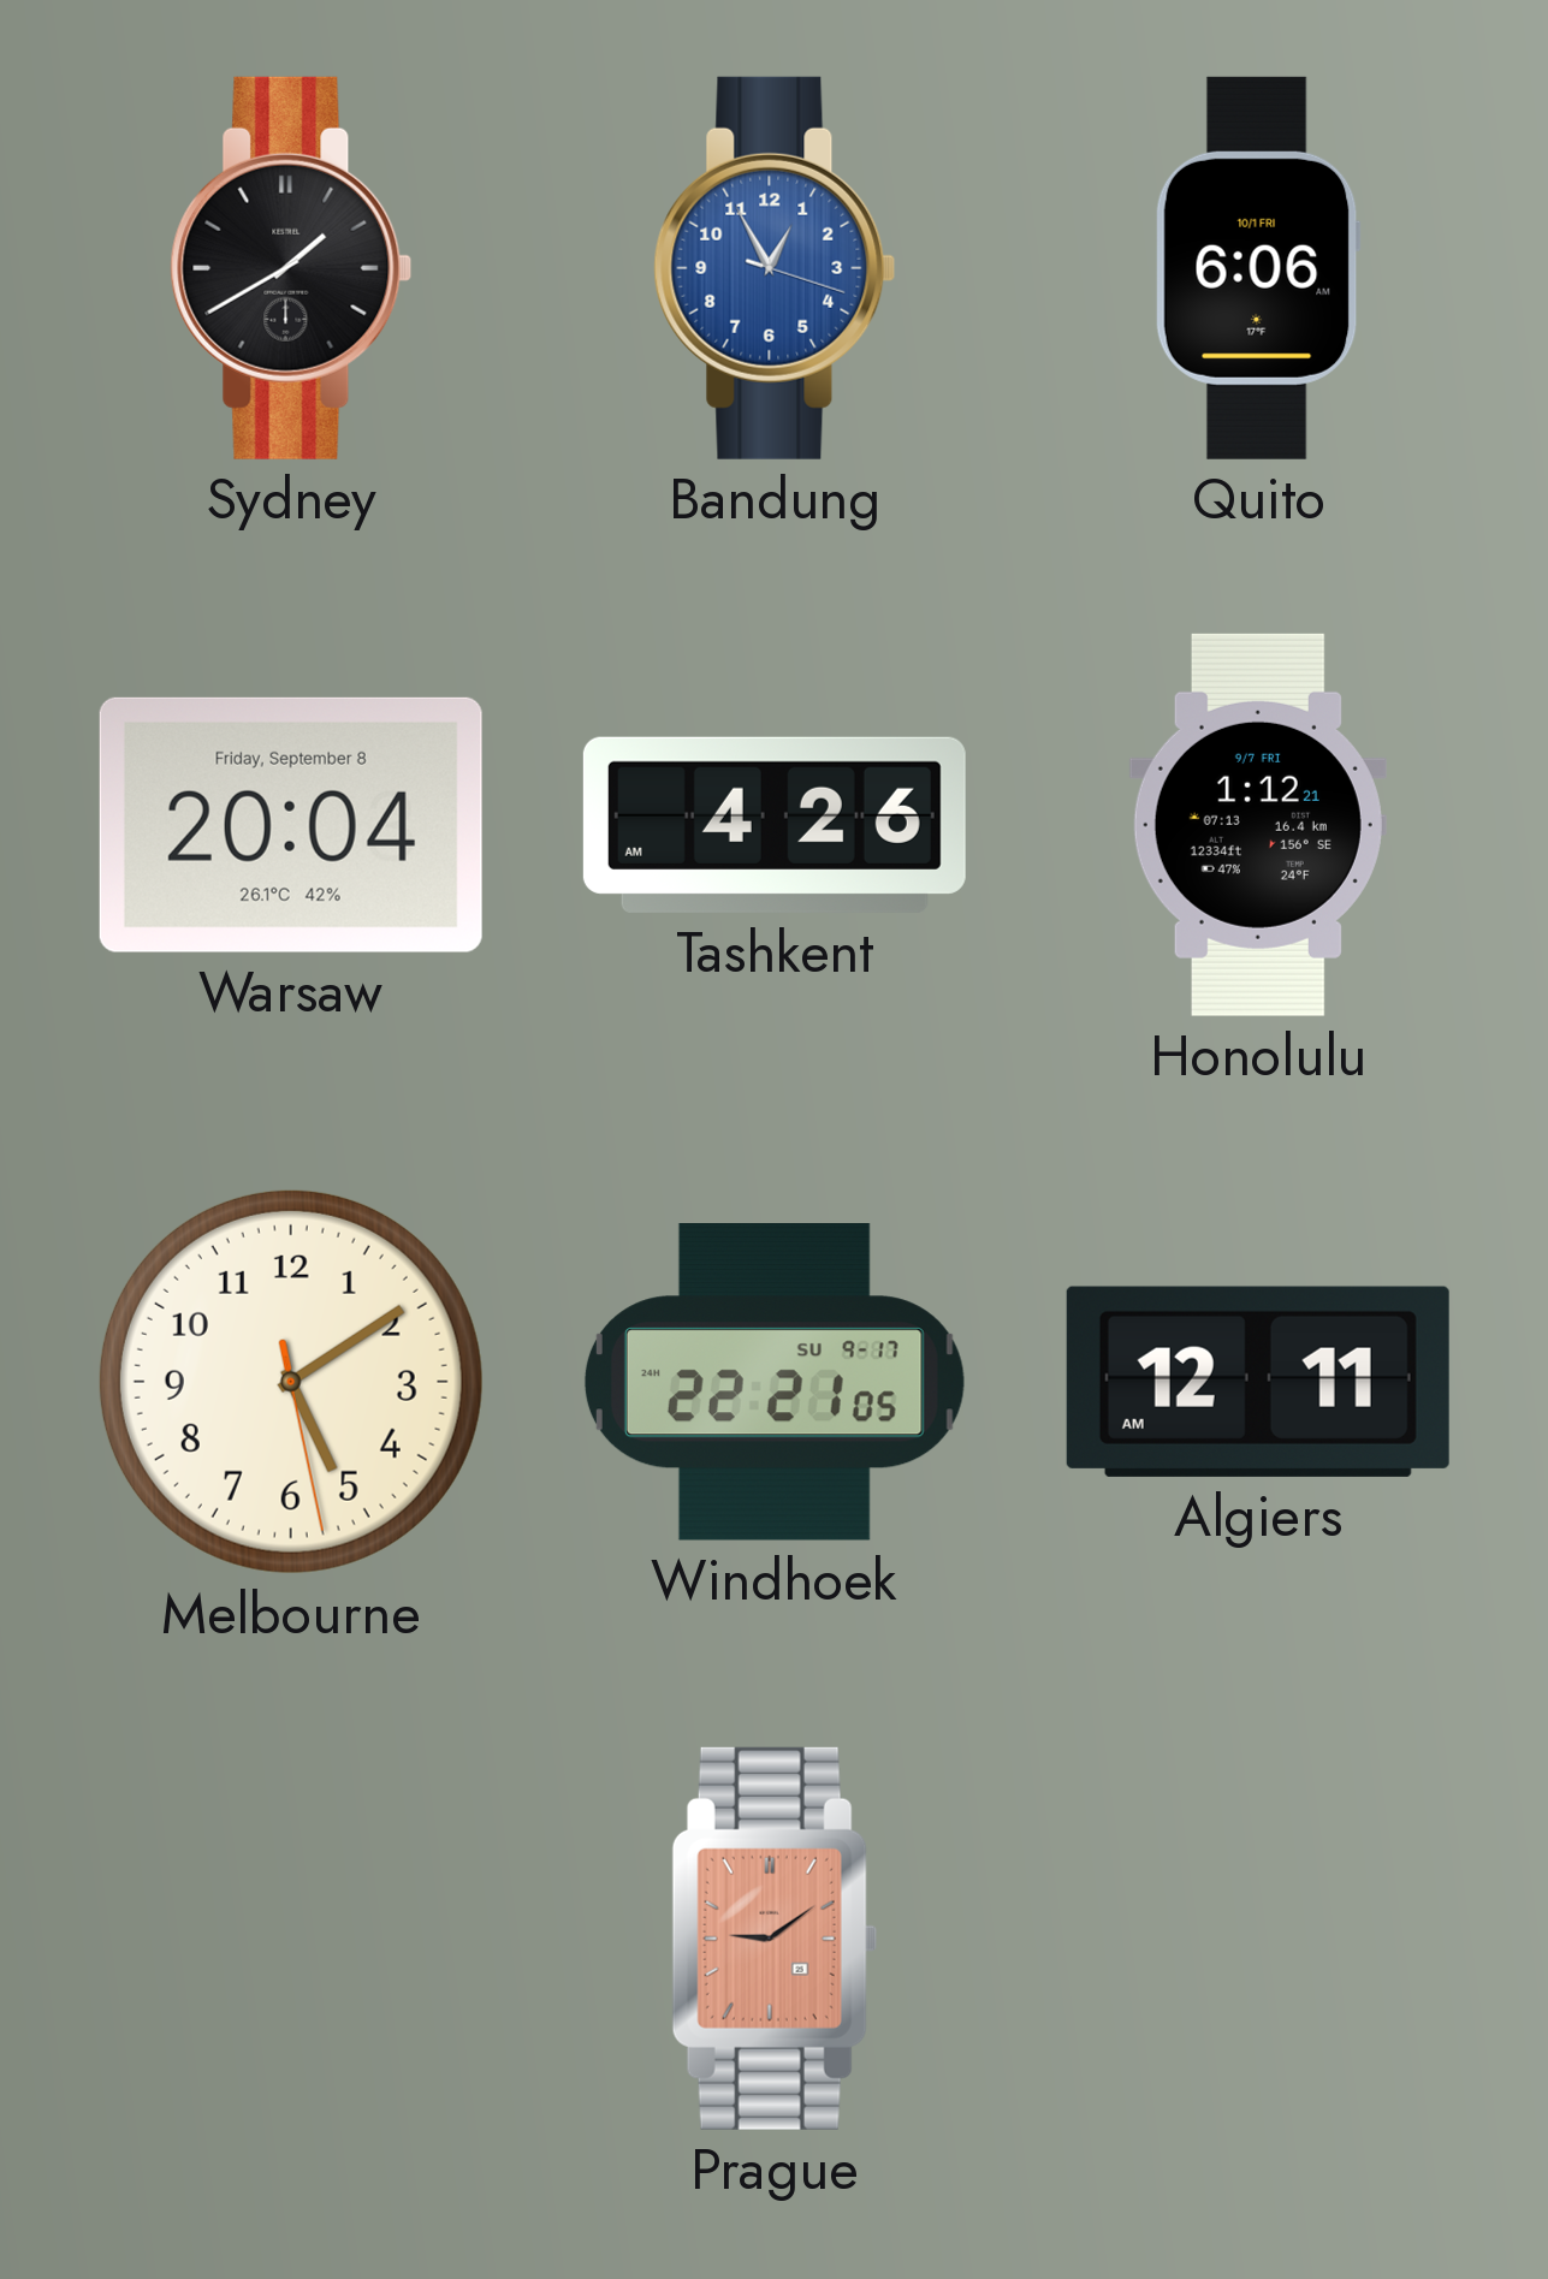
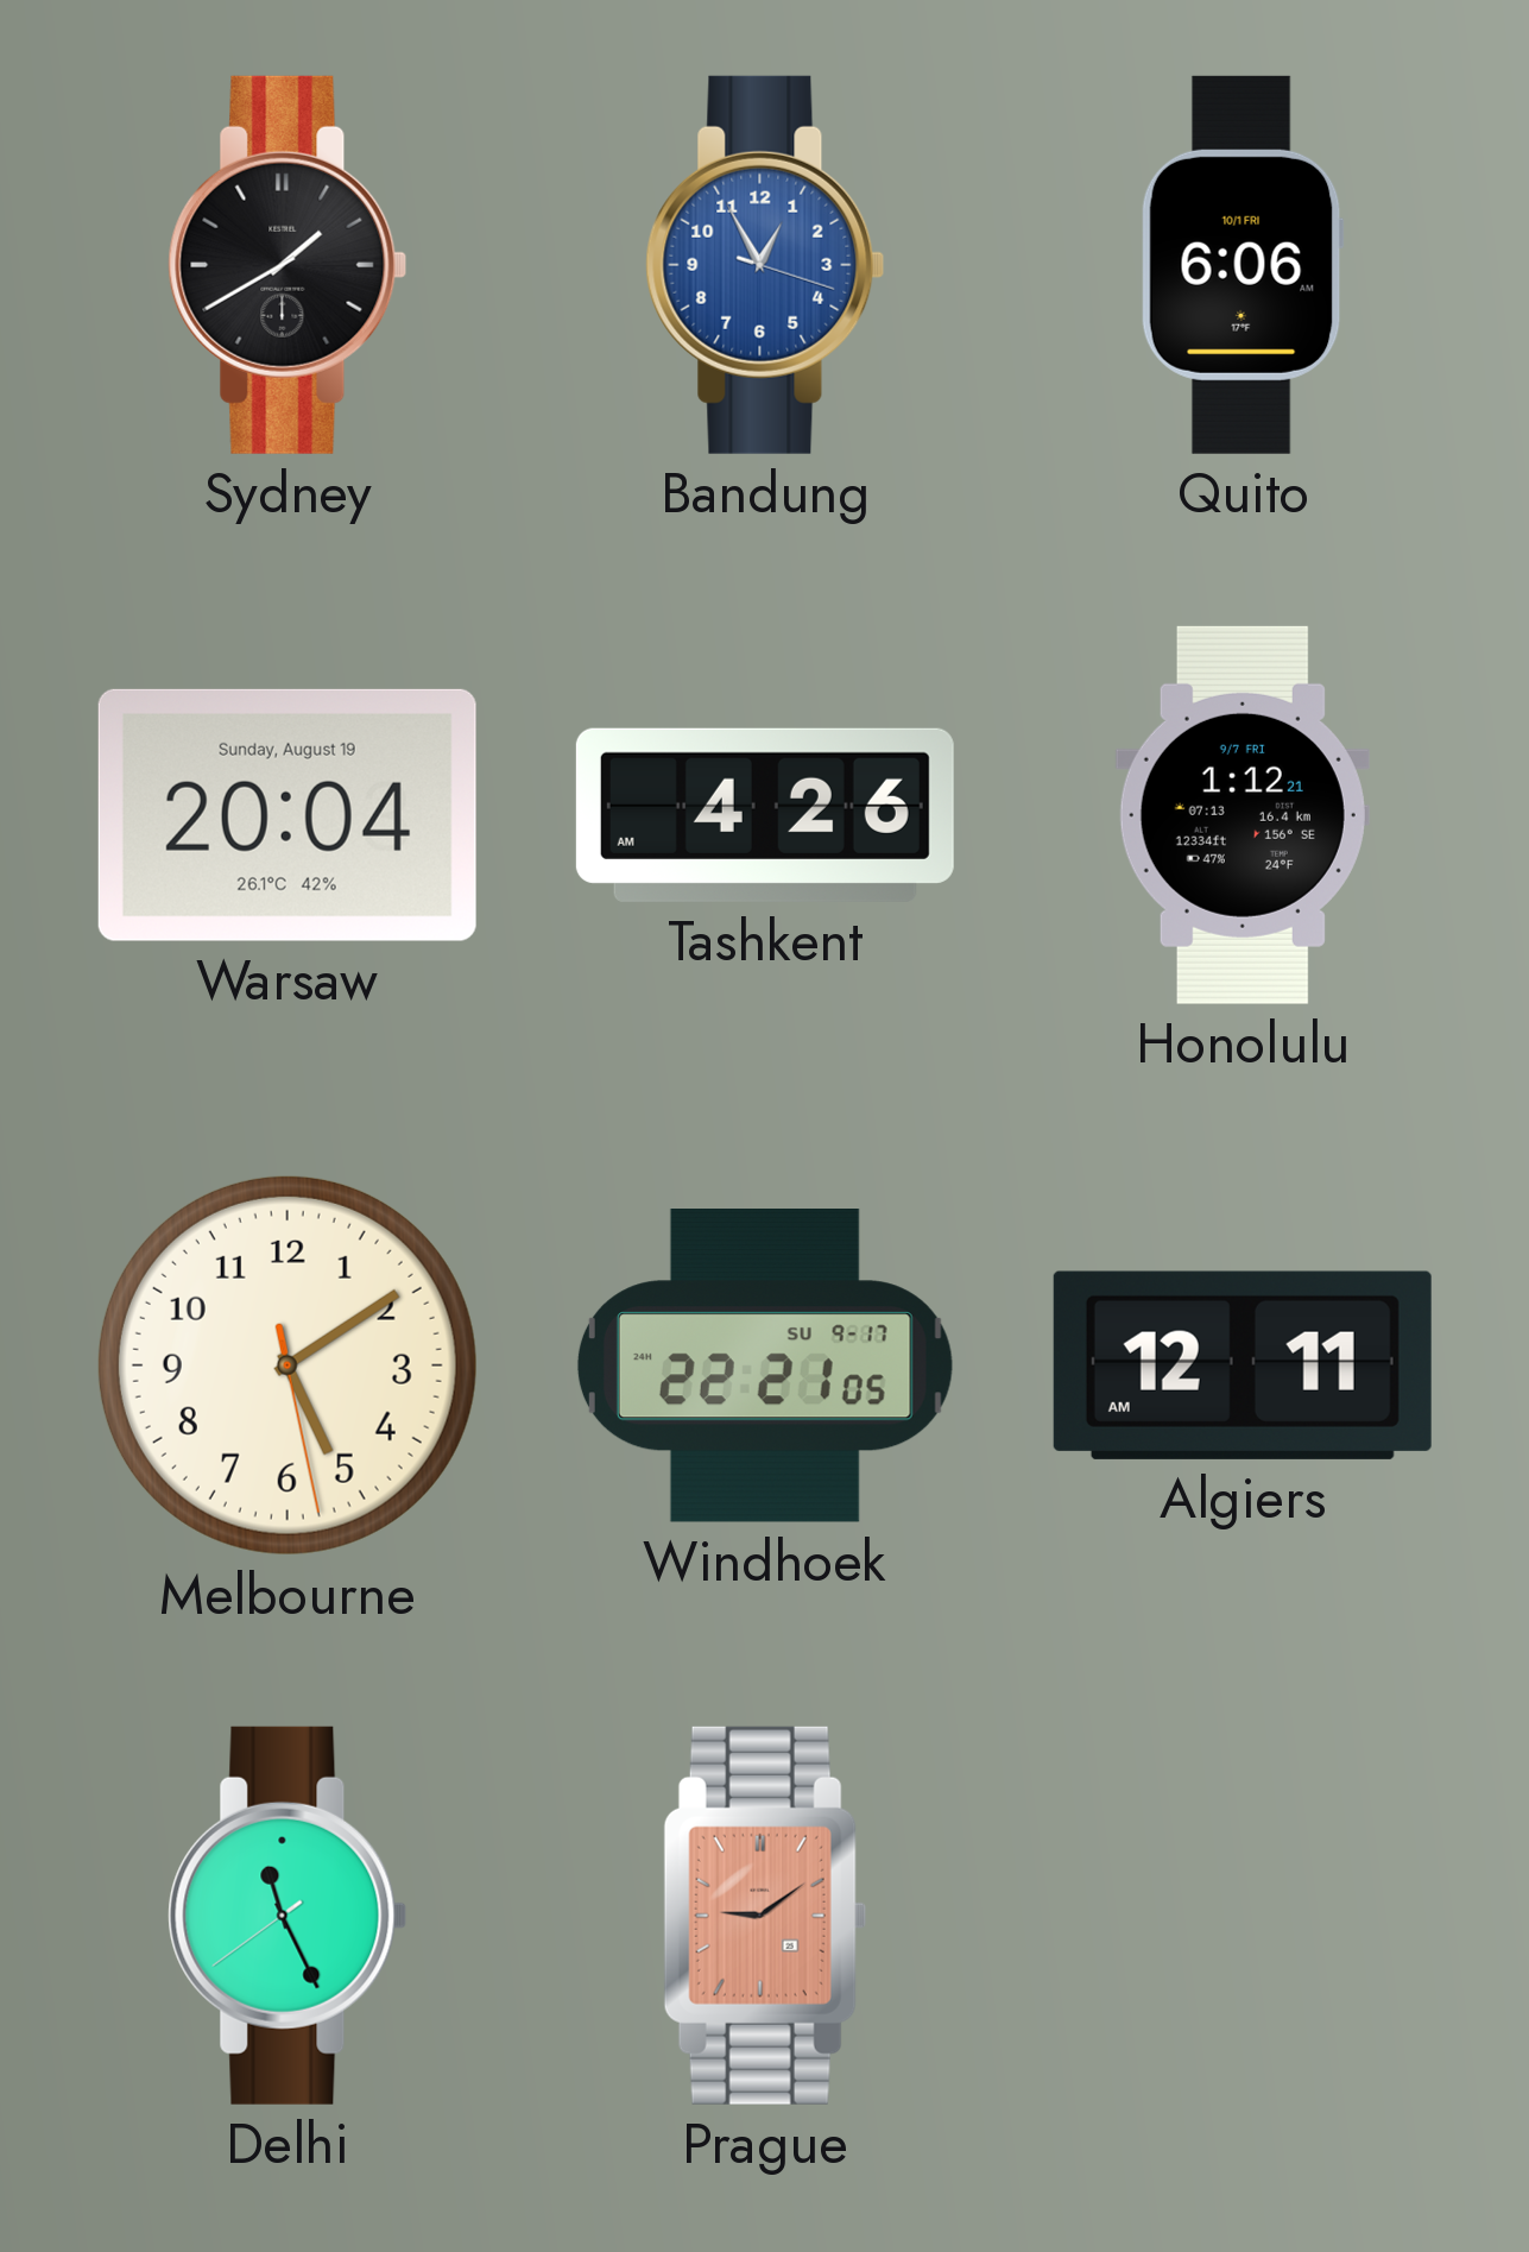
Warsaw date: Friday, September 8 -> Sunday, August 19
Delhi: none -> 11:25
